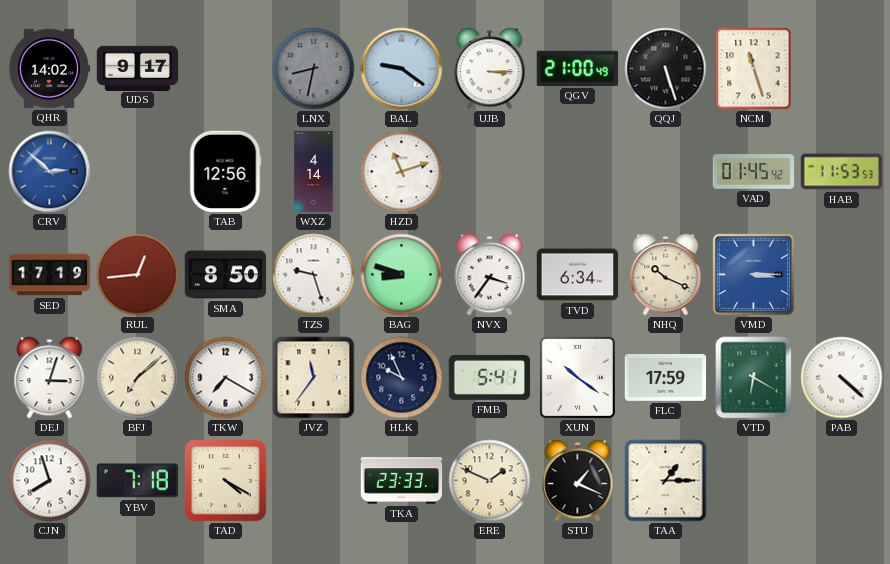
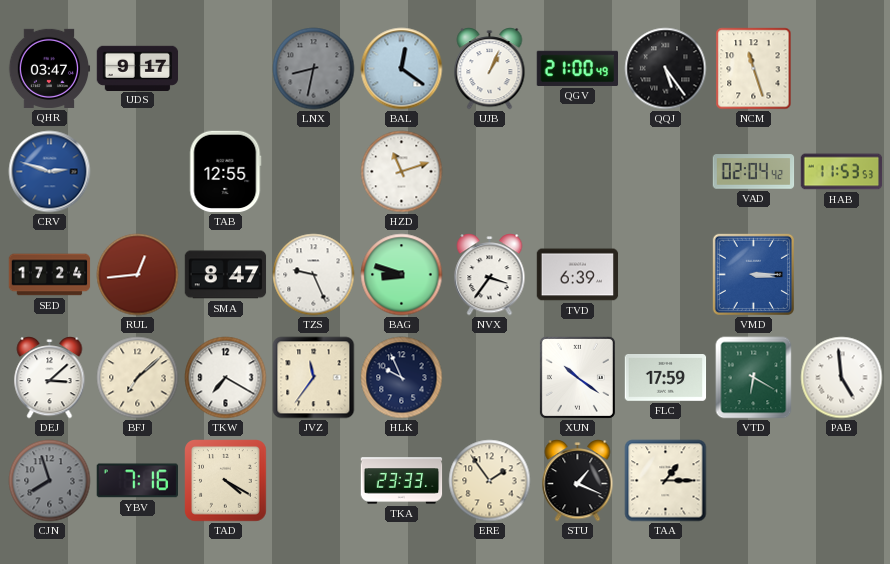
QHR: 14:02 -> 03:47
BAL: 9:21 -> 12:21
UJB: 3:15 -> 1:04
QQJ: 5:27 -> 5:24
CRV: 2:52 -> 2:48
TAB: 12:56 -> 12:55
WXZ: 4:14 -> none
VAD: 01:45 -> 02:04
SED: 17:19 -> 17:24
SMA: 8:50 -> 8:47
TZS: 9:27 -> 9:26
TVD: 6:34 -> 6:39
NHQ: 10:19 -> none
DEJ: 3:03 -> 3:08
FMB: 5:41 -> none
PAB: 4:22 -> 4:59
CJN dial: white -> grey
YBV: 7:18 -> 7:16
ERE: 1:49 -> 1:54
